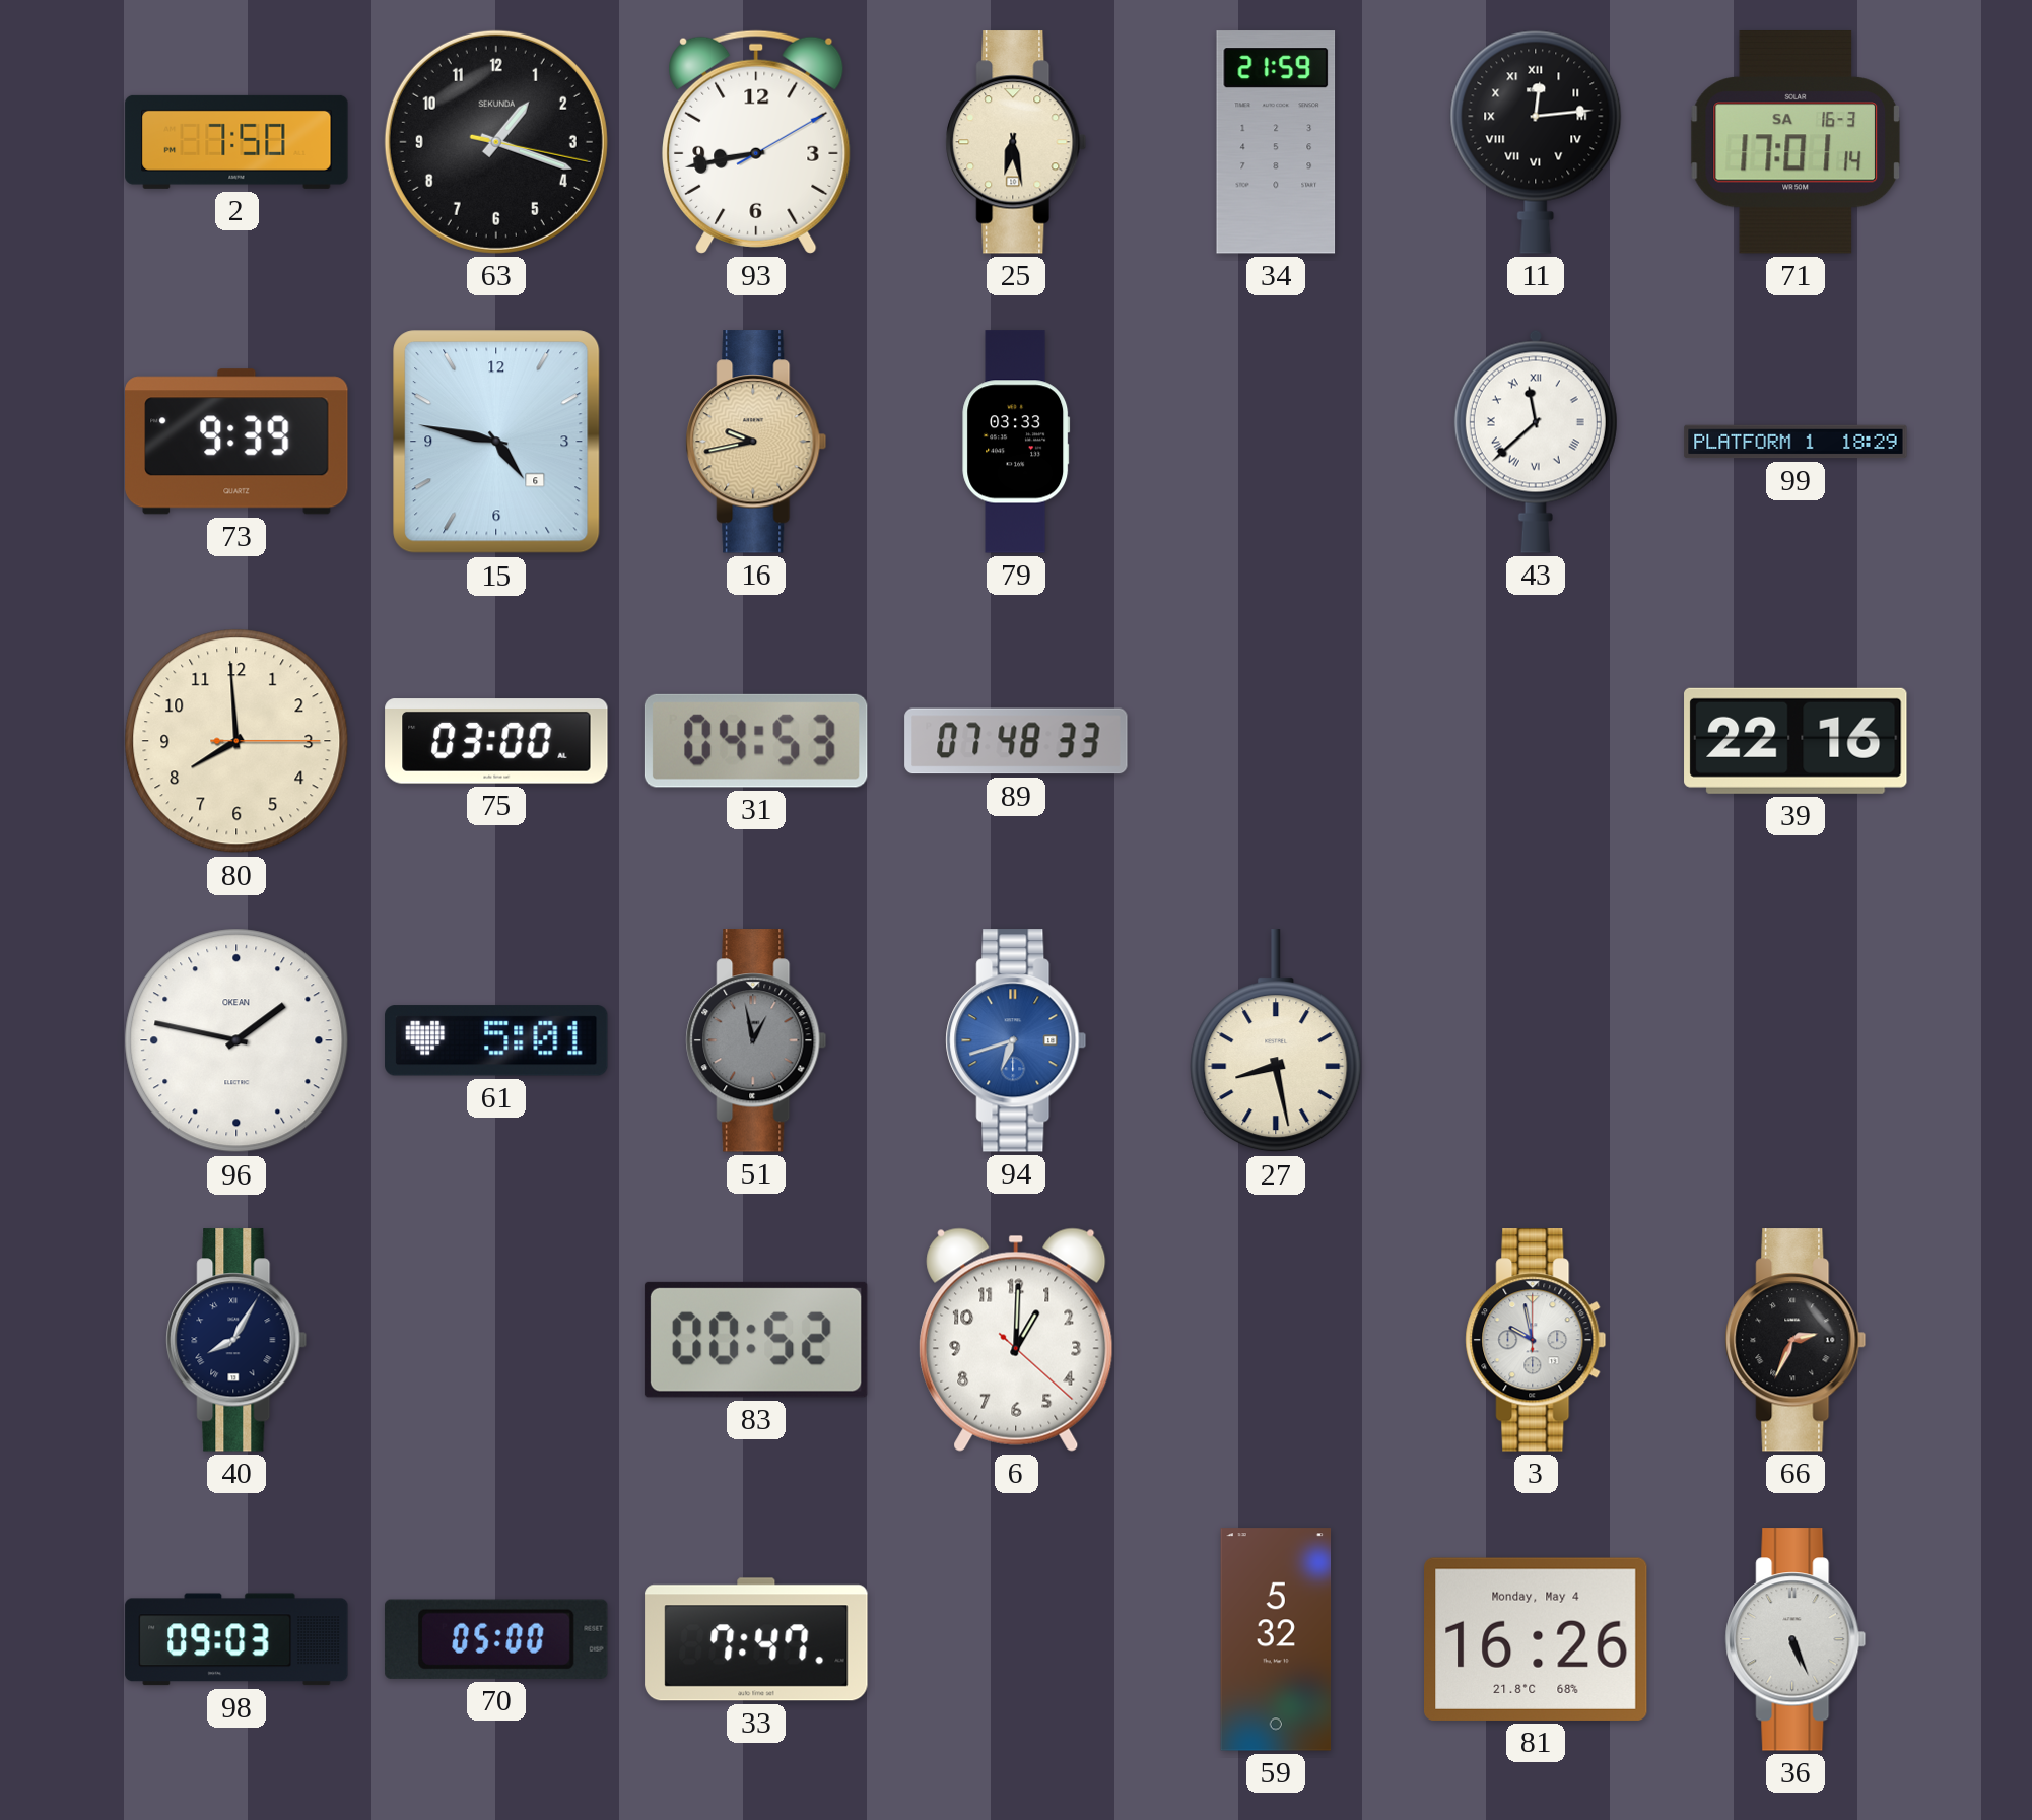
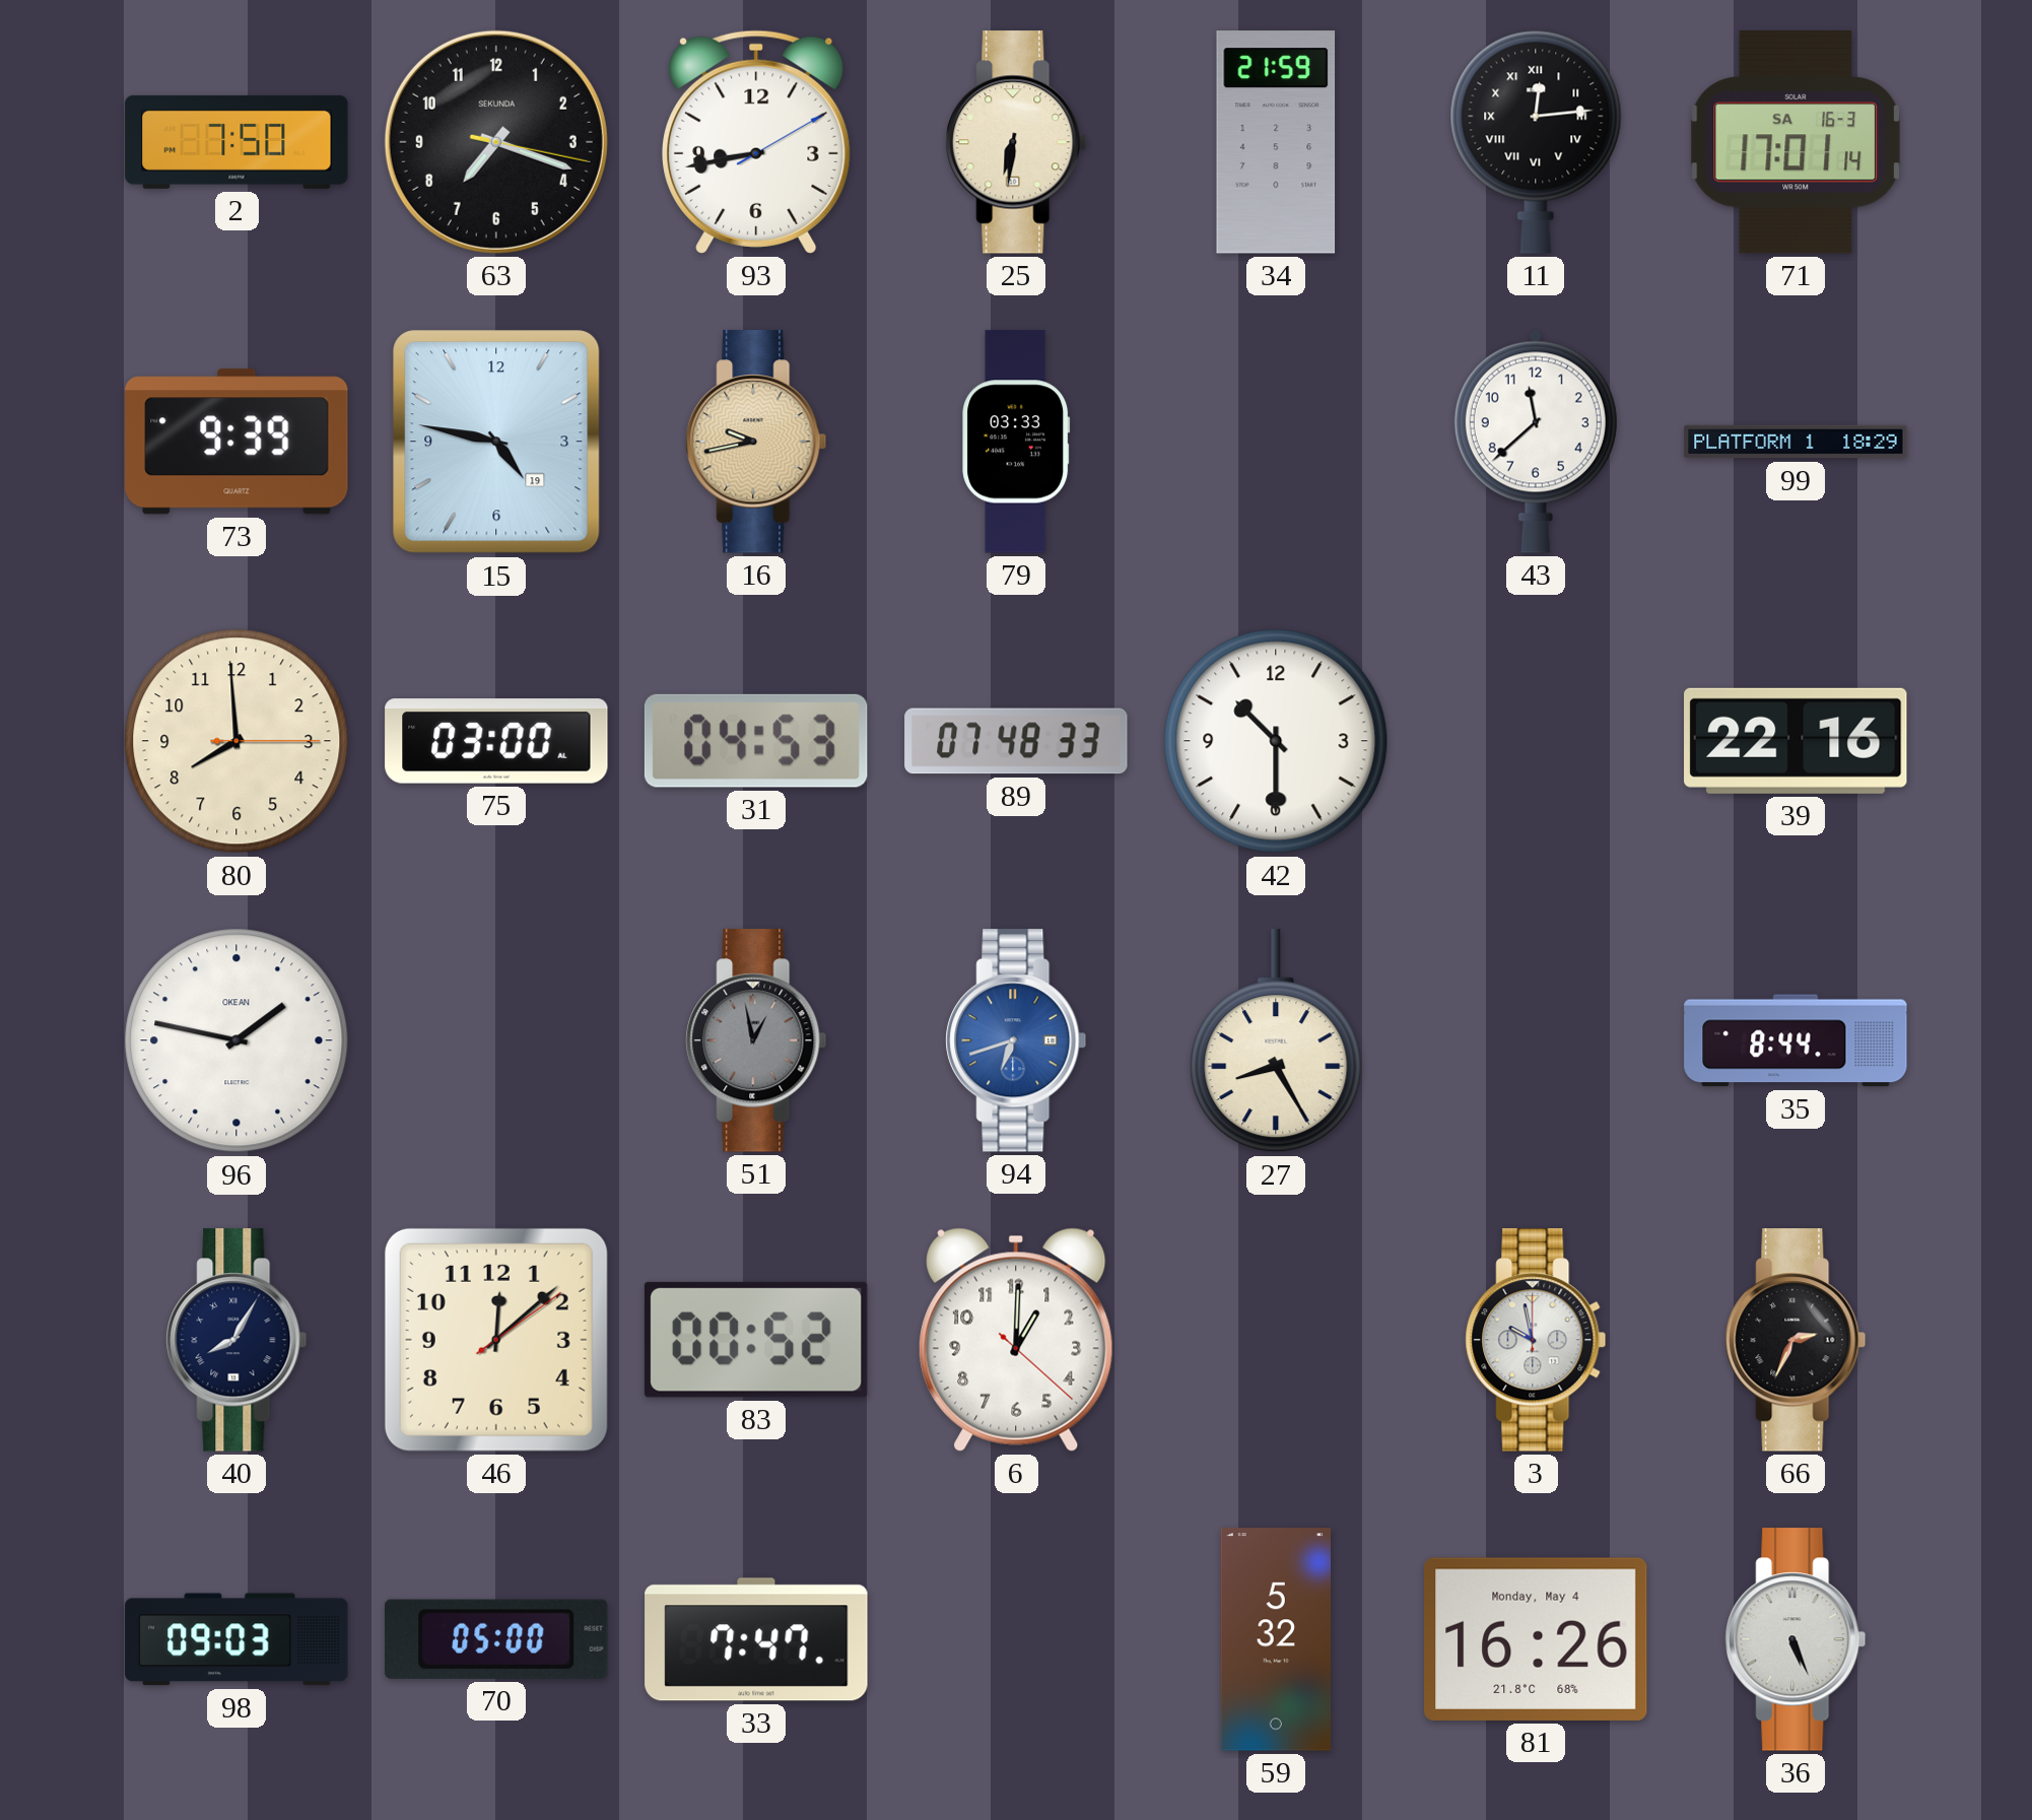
63: 1:18 -> 7:18
25: 6:28 -> 6:31
15 date: 6 -> 19
43 numerals: Roman -> Arabic
42: none -> 10:30
61: 5:01 -> none
27: 8:28 -> 8:25
35: none -> 8:44
46: none -> 12:08
